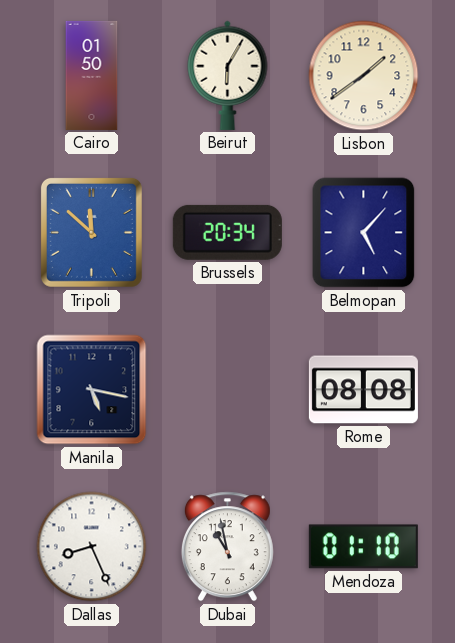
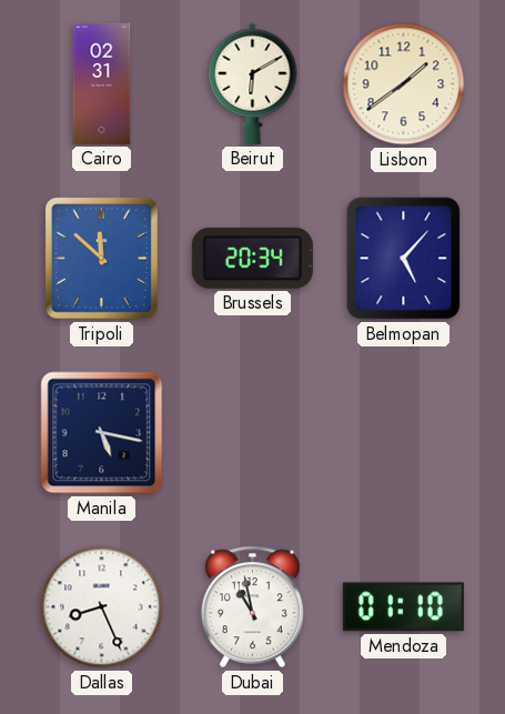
Cairo: 01:50 -> 02:31
Beirut: 6:05 -> 6:10
Rome: 08:08 -> none
